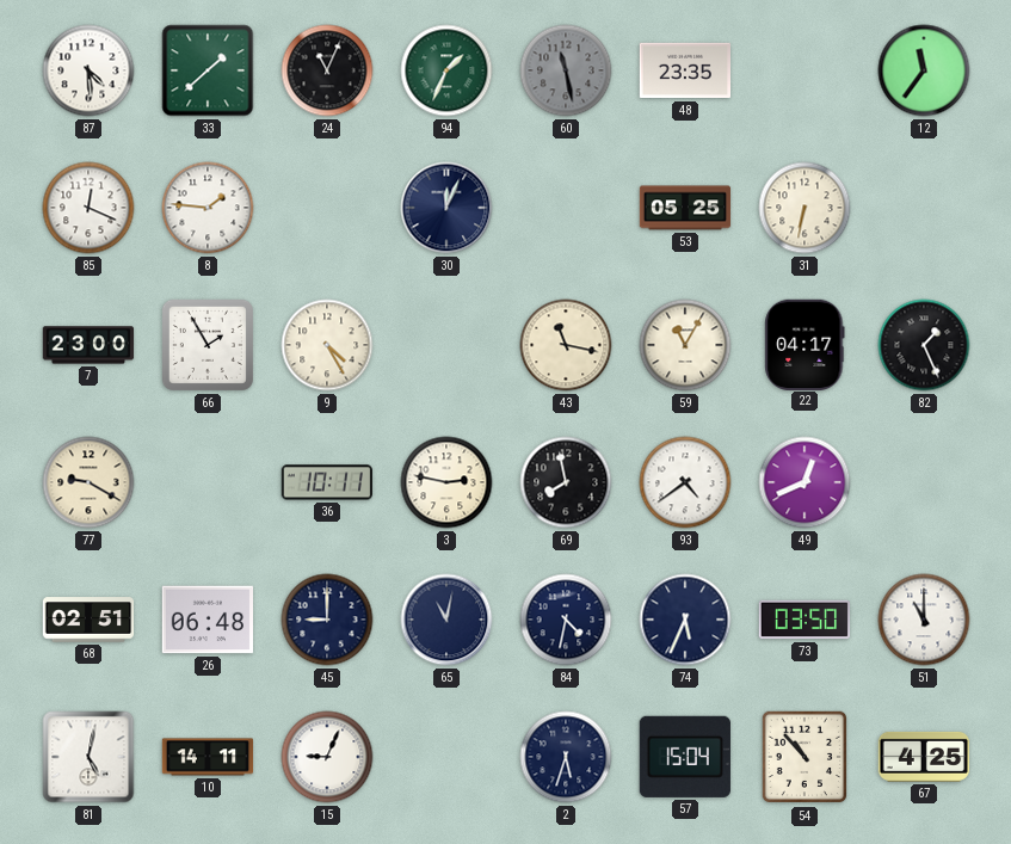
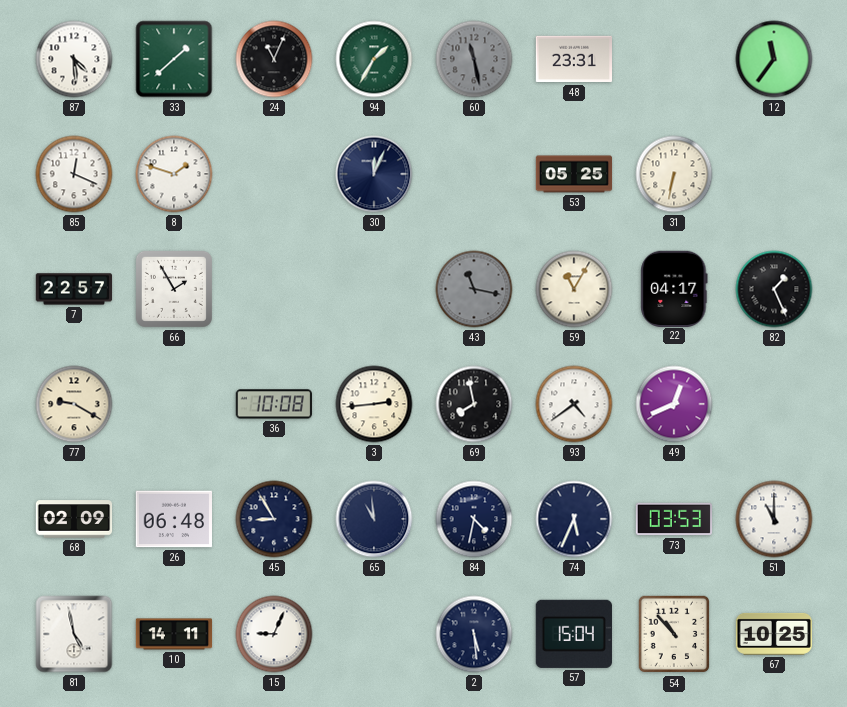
94: 1:34 -> 1:35
48: 23:35 -> 23:31
8: 1:46 -> 1:48
7: 23:00 -> 22:57
9: 4:25 -> none
43 dial: cream -> grey
36: 10:11 -> 10:08
3: 2:47 -> 2:44
68: 02:51 -> 02:09
45: 9:00 -> 8:55
65: 11:02 -> 10:59
73: 03:50 -> 03:53
81: 5:02 -> 4:58
2: 5:33 -> 5:29
67: 4:25 -> 10:25
